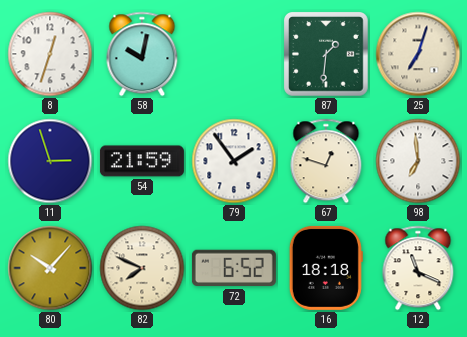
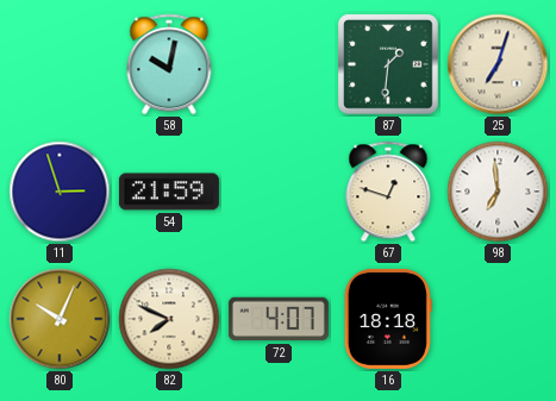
8: 12:33 -> none
79: 1:54 -> none
80: 10:07 -> 10:04
72: 6:52 -> 4:07
12: 11:19 -> none
